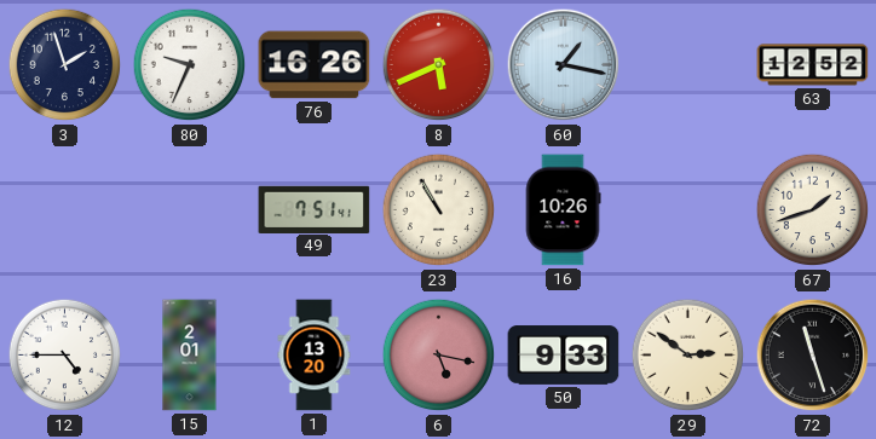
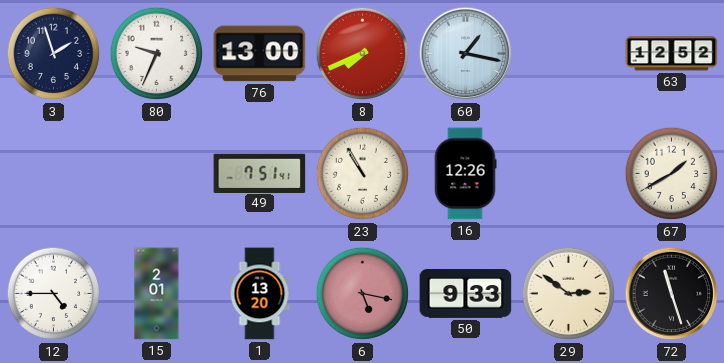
76: 16:26 -> 13:00
8: 5:41 -> 7:41
16: 10:26 -> 12:26
67: 1:42 -> 1:40
